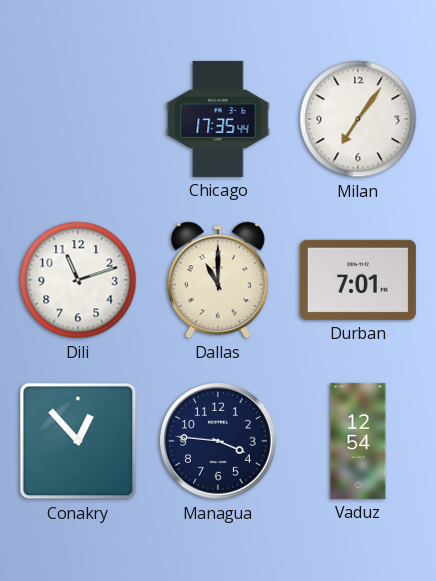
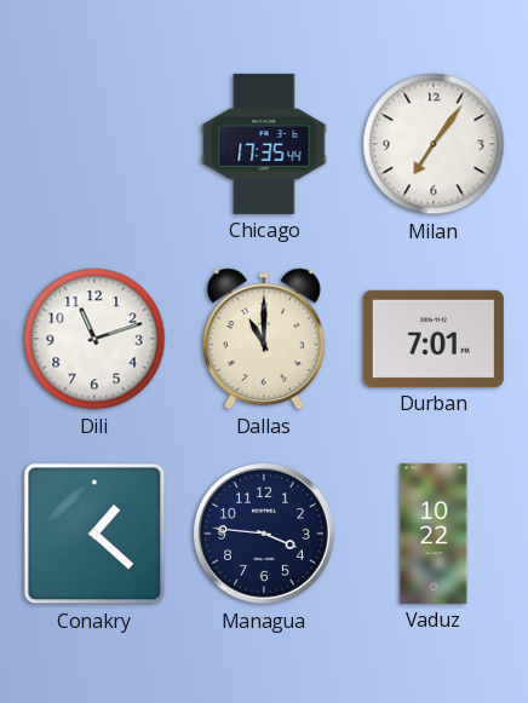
Conakry: 12:53 -> 1:22
Vaduz: 12:54 -> 10:22
